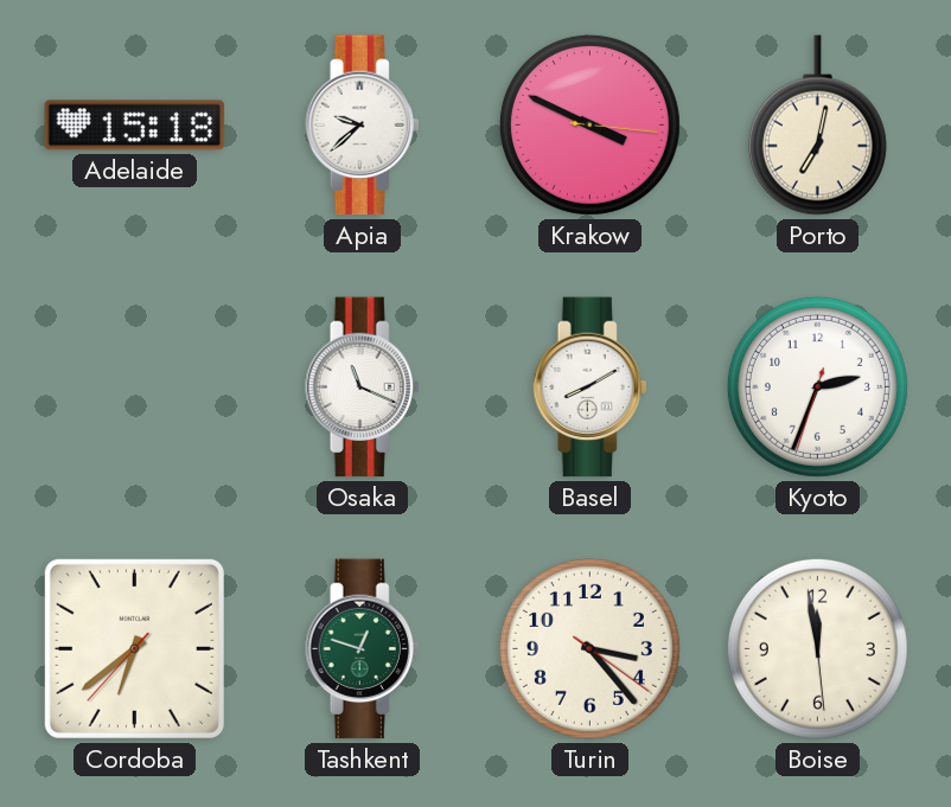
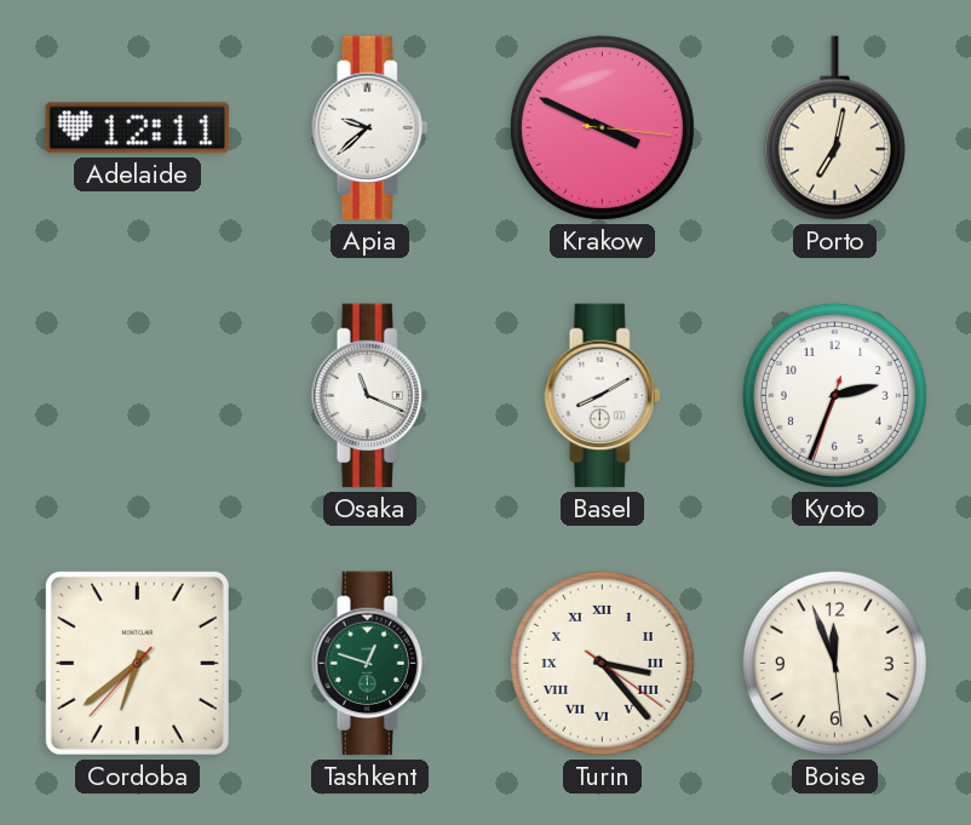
Adelaide: 15:18 -> 12:11
Turin numerals: Arabic -> Roman
Boise: 11:58 -> 11:56
